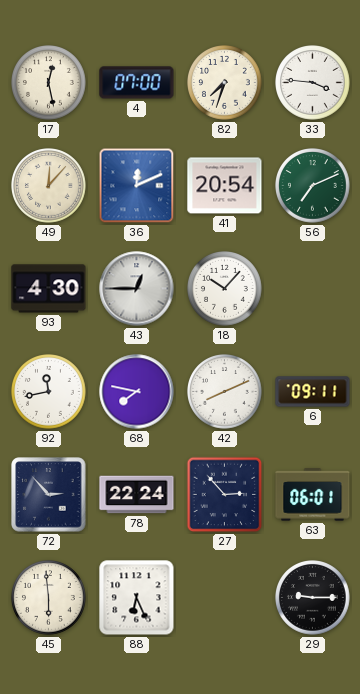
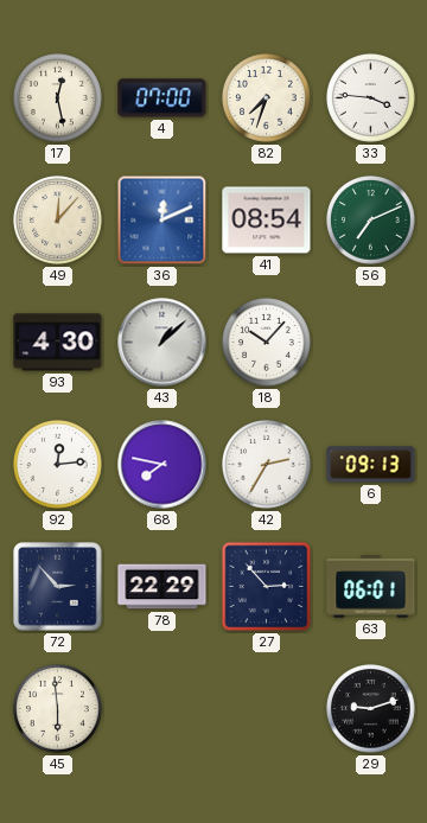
41: 20:54 -> 08:54
43: 12:45 -> 1:08
92: 11:43 -> 12:14
42: 8:11 -> 2:35
6: 09:11 -> 09:13
78: 22:24 -> 22:29
88: 6:26 -> none
29: 9:15 -> 9:12
